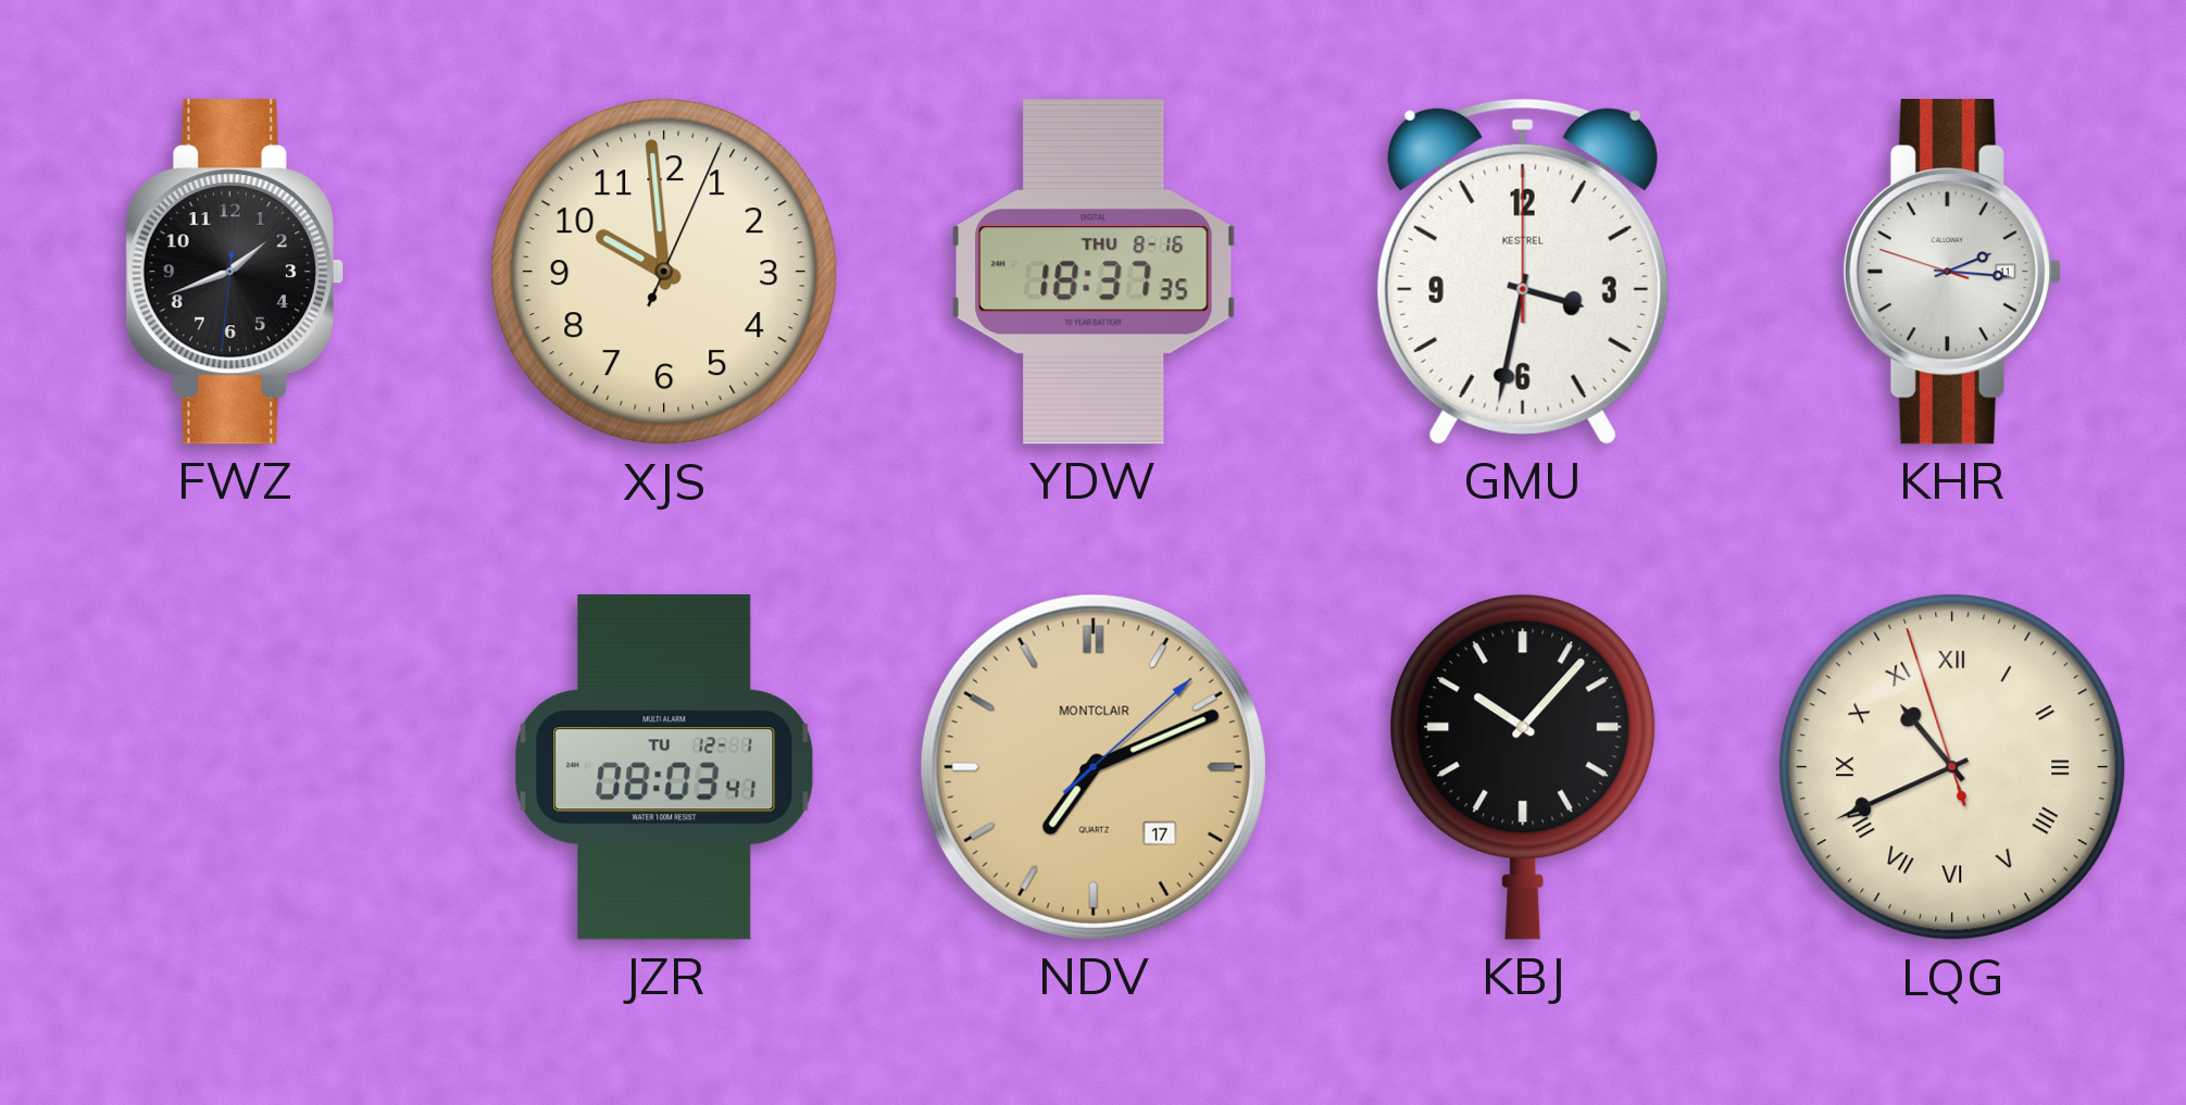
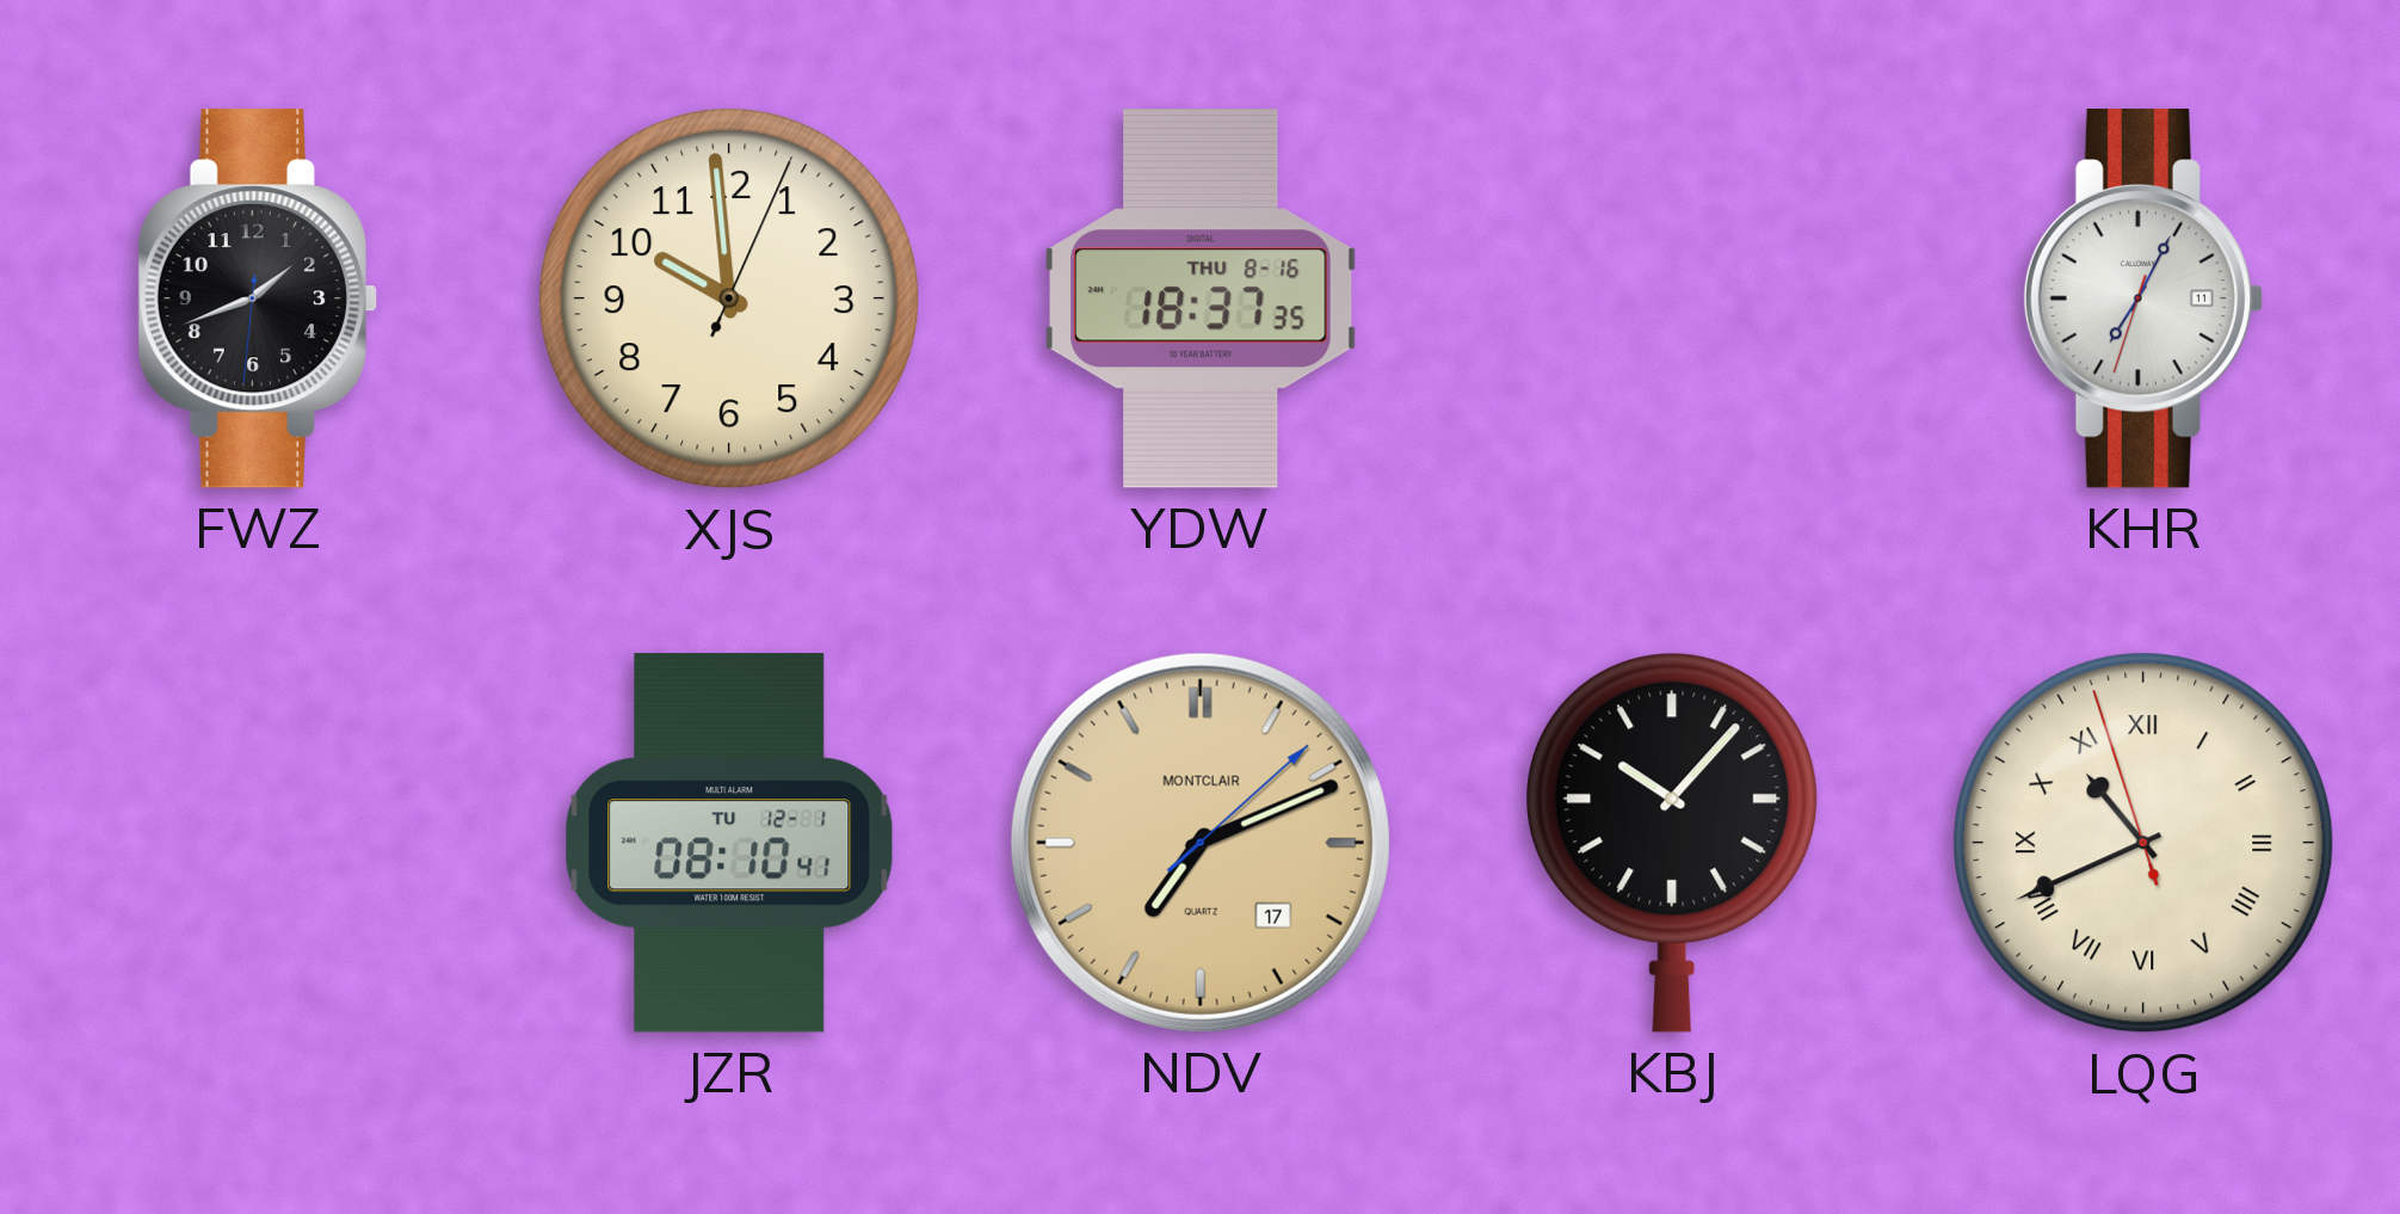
GMU: 3:32 -> none
KHR: 2:15 -> 7:04
JZR: 08:03 -> 08:10
